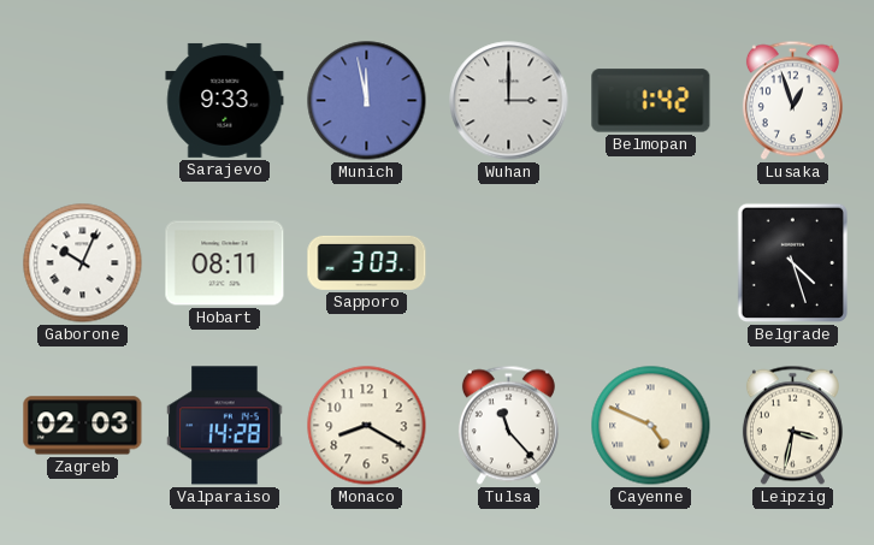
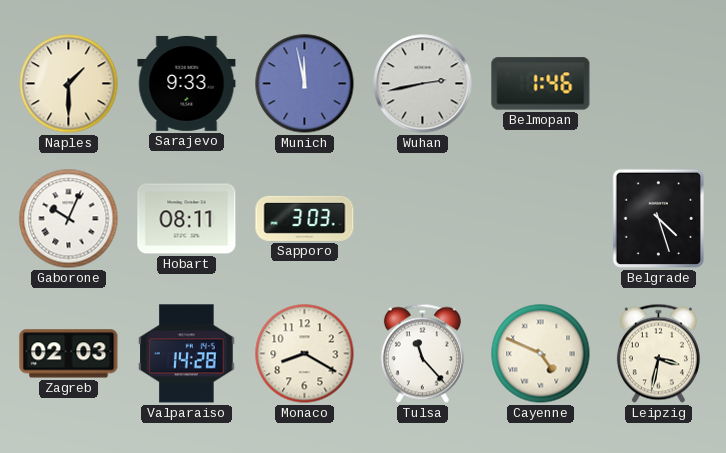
Naples: none -> 1:30
Wuhan: 3:00 -> 2:43
Belmopan: 1:42 -> 1:46
Lusaka: 12:57 -> none
